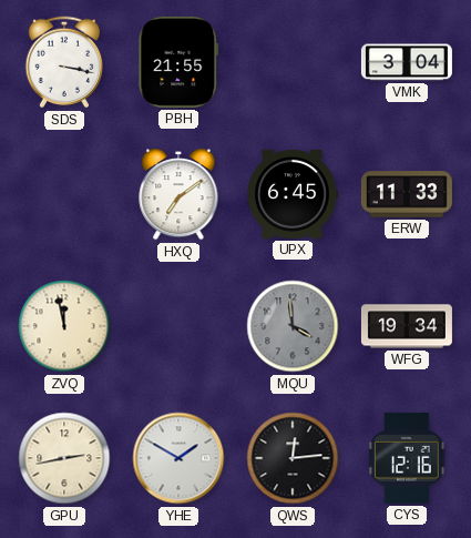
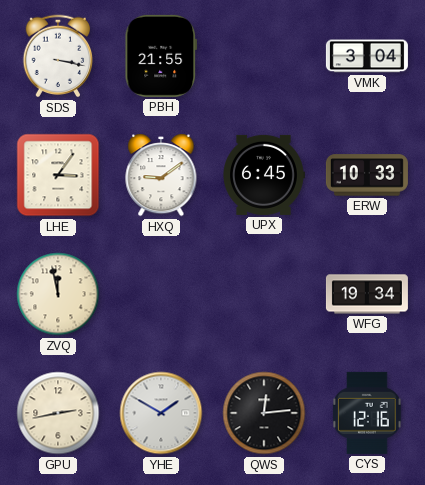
LHE: none -> 3:06
HXQ: 7:09 -> 9:09
ERW: 11:33 -> 10:33
MQU: 3:59 -> none
